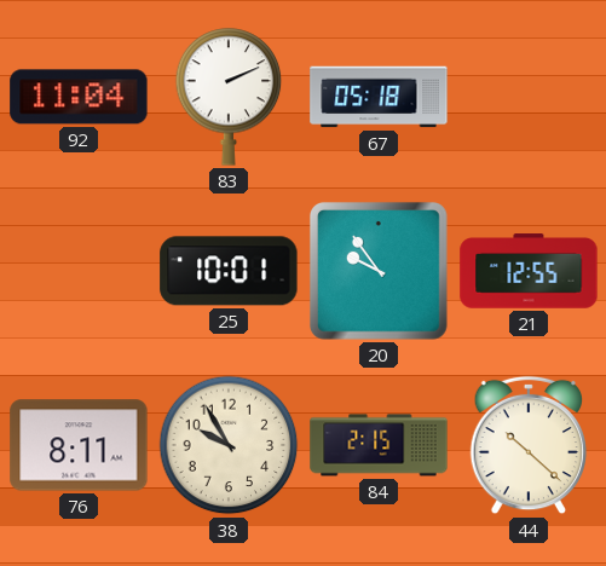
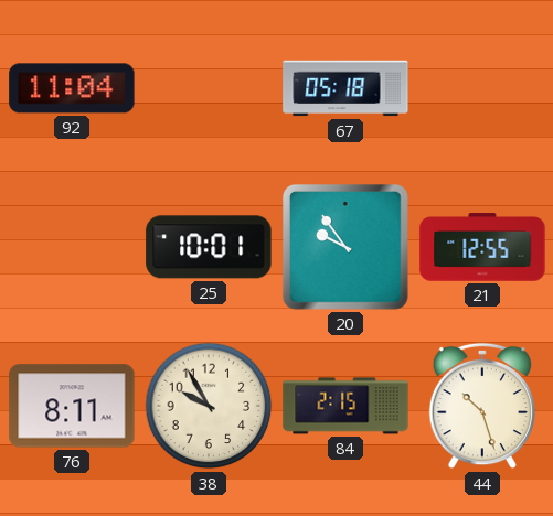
83: 2:11 -> none
44: 10:22 -> 10:27
